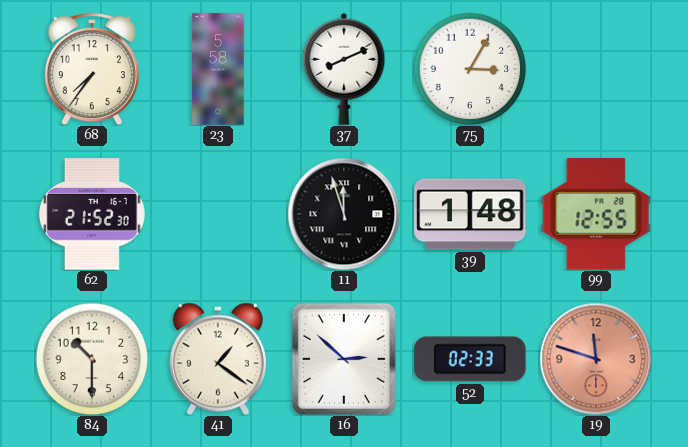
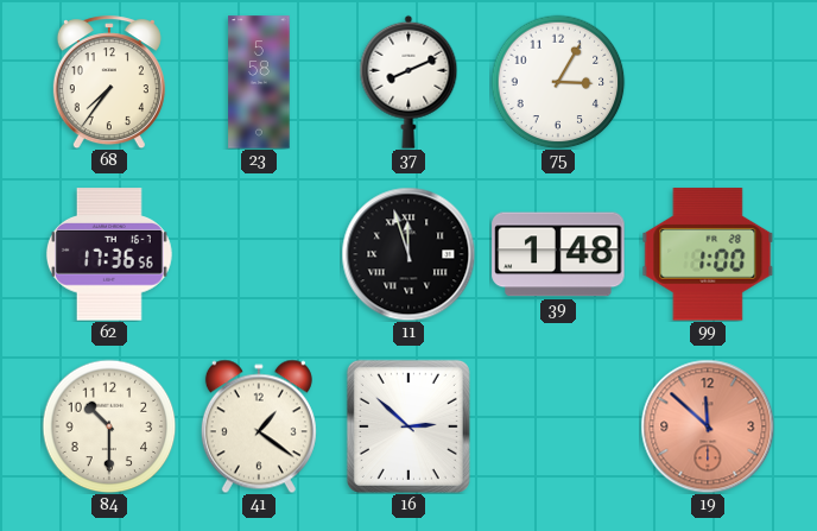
62: 21:52 -> 17:36
99: 12:55 -> 1:00
52: 02:33 -> none
19: 11:48 -> 11:52
